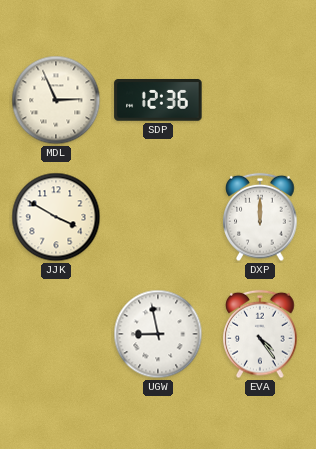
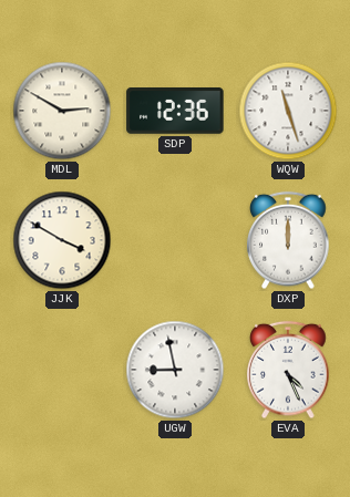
MDL: 2:56 -> 2:50
WQW: none -> 11:27
EVA: 4:24 -> 4:26
